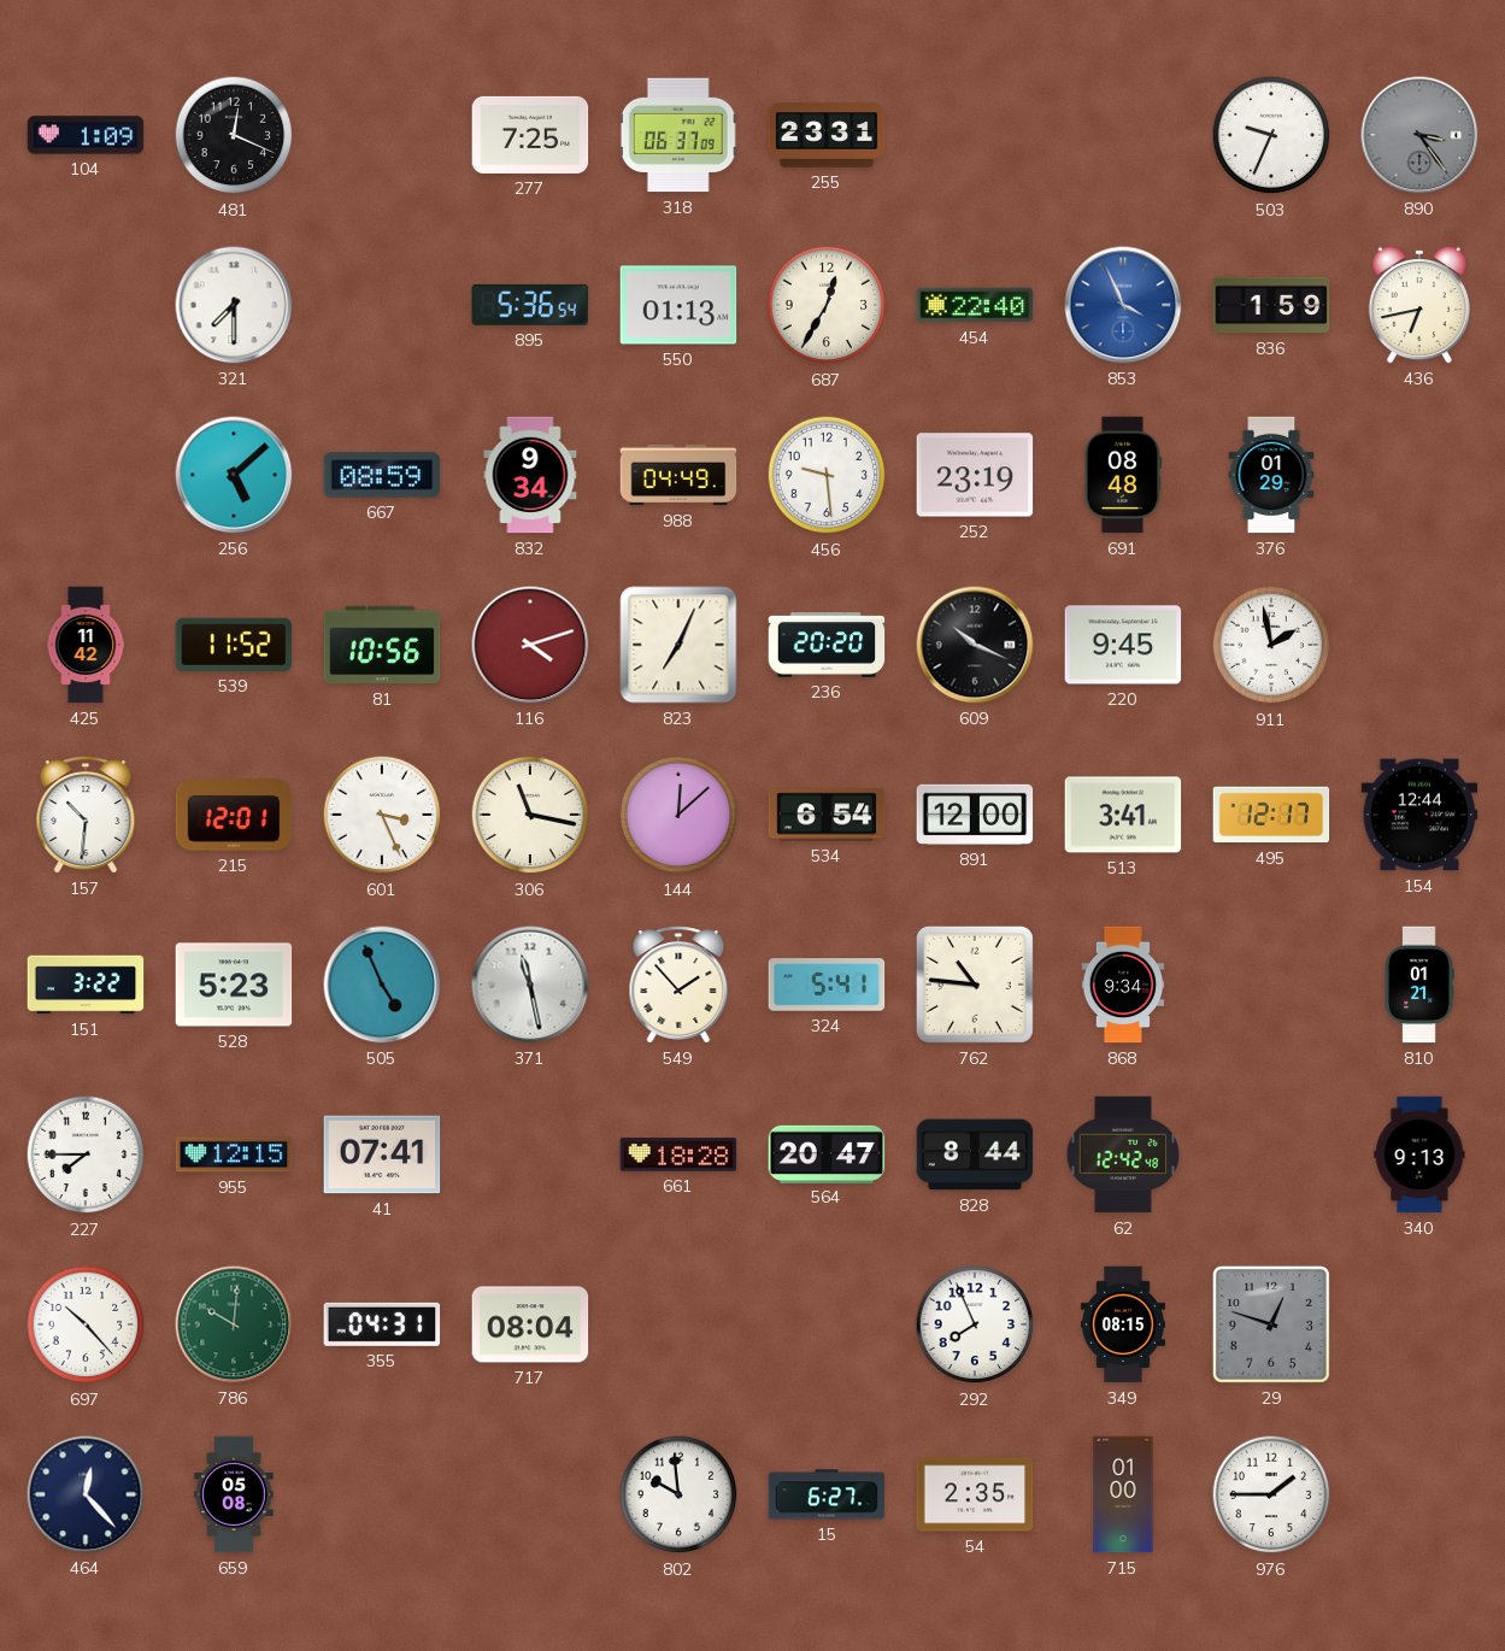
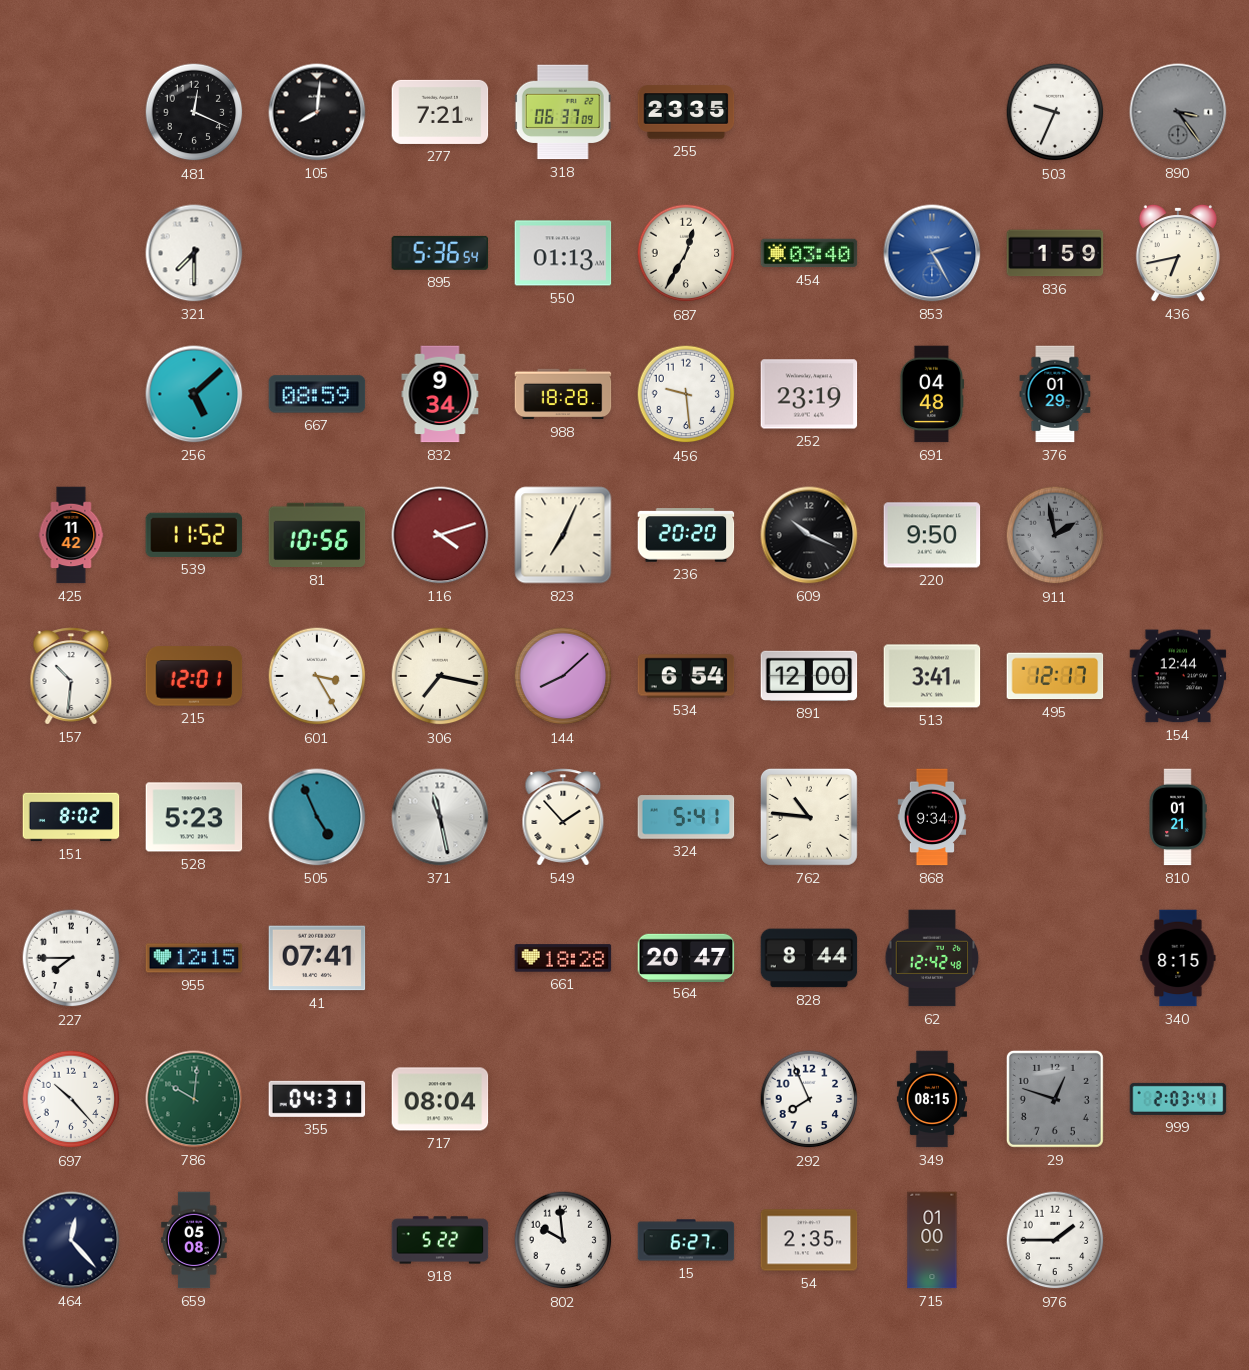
104: 1:09 -> none
105: none -> 8:01
277: 7:25 -> 7:21
255: 23:31 -> 23:35
454: 22:40 -> 03:40
853: 3:56 -> 2:25
988: 04:49 -> 18:28
691: 08:48 -> 04:48
220: 9:45 -> 9:50
911 dial: white -> grey
601: 3:26 -> 3:25
306: 11:17 -> 7:17
144: 12:08 -> 8:08
151: 3:22 -> 8:02
340: 9:13 -> 8:15
999: none -> 2:03
918: none -> 5:22
